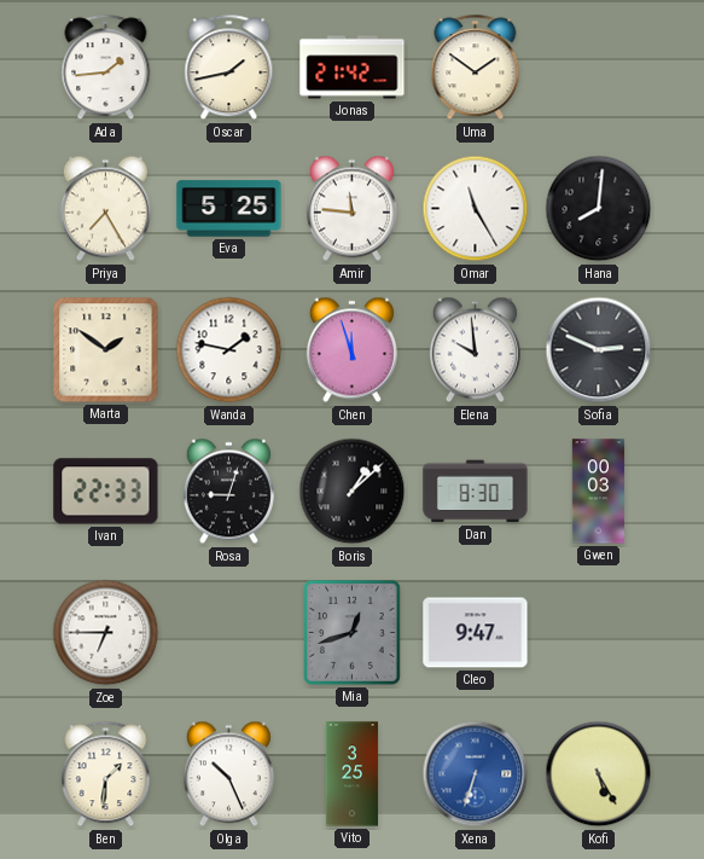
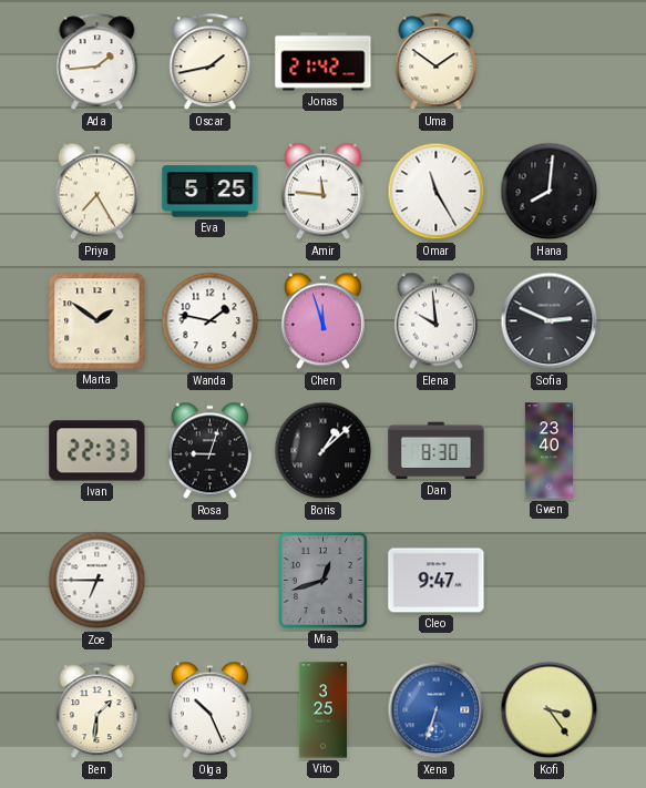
Gwen: 00:03 -> 23:40
Kofi: 5:25 -> 3:24
